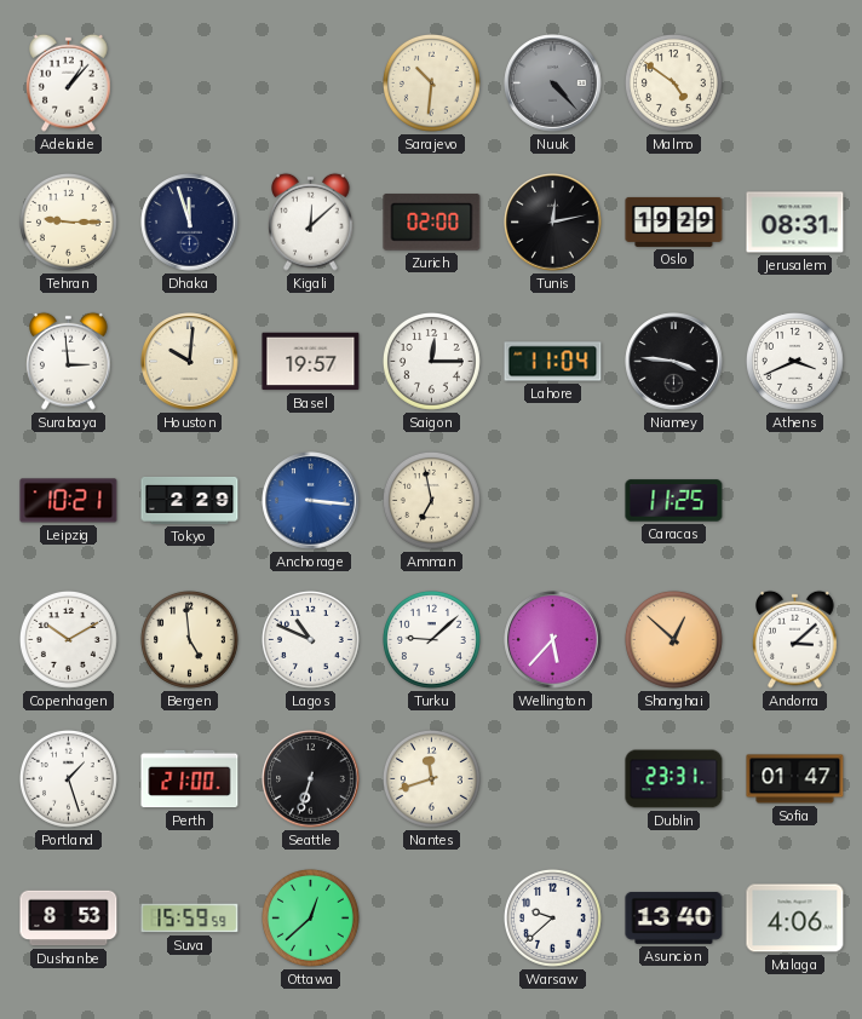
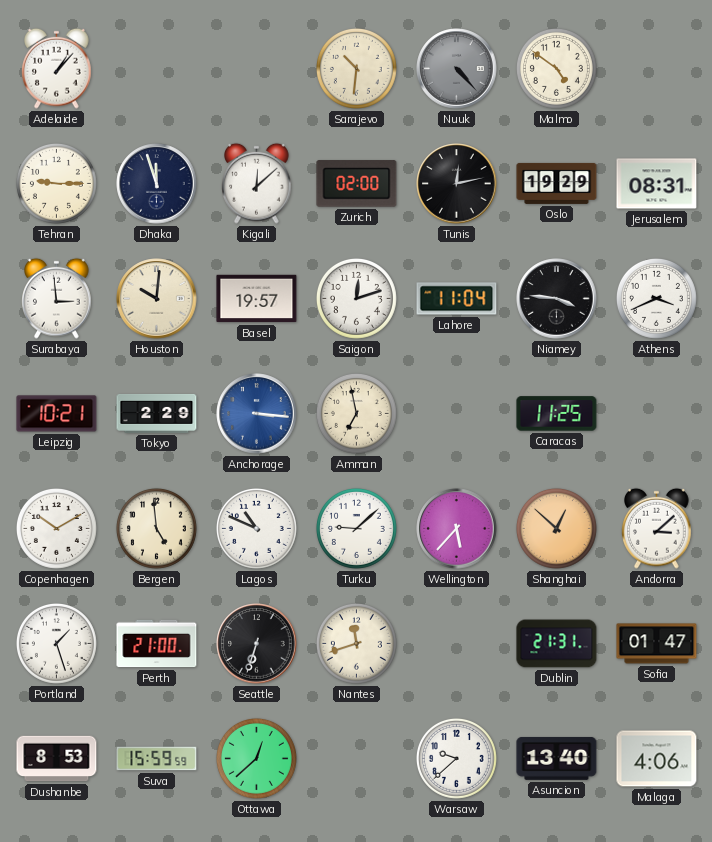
Saigon: 12:15 -> 12:12
Dublin: 23:31 -> 21:31
